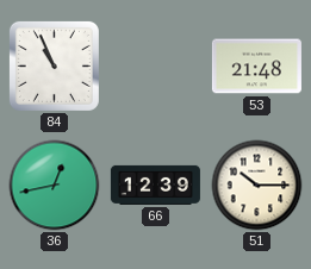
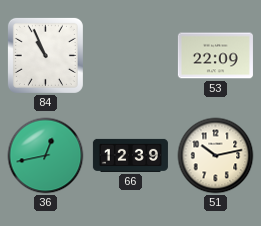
53: 21:48 -> 22:09
51: 10:15 -> 10:13
